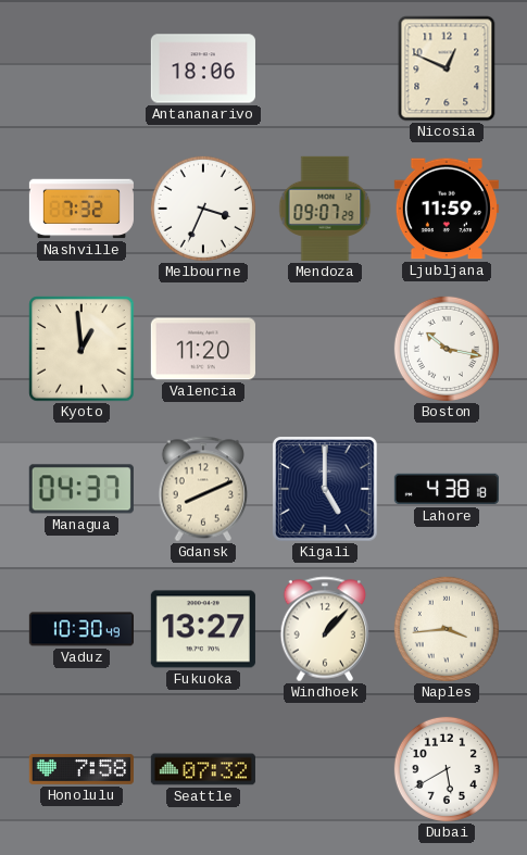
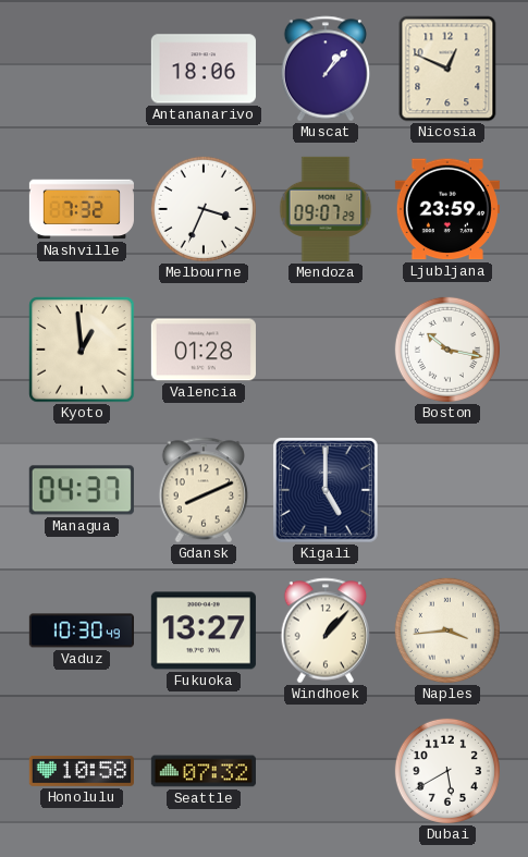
Muscat: none -> 1:07
Ljubljana: 11:59 -> 23:59
Valencia: 11:20 -> 01:28
Lahore: 4:38 -> none
Honolulu: 7:58 -> 10:58
